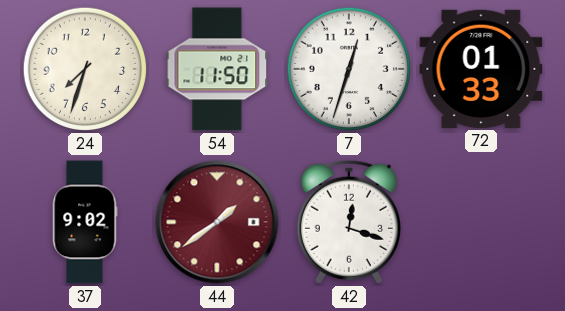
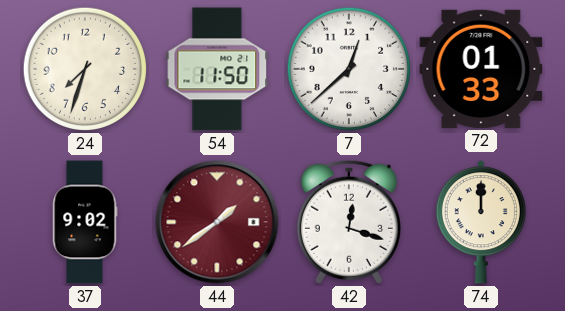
7: 12:33 -> 12:38
74: none -> 12:00
